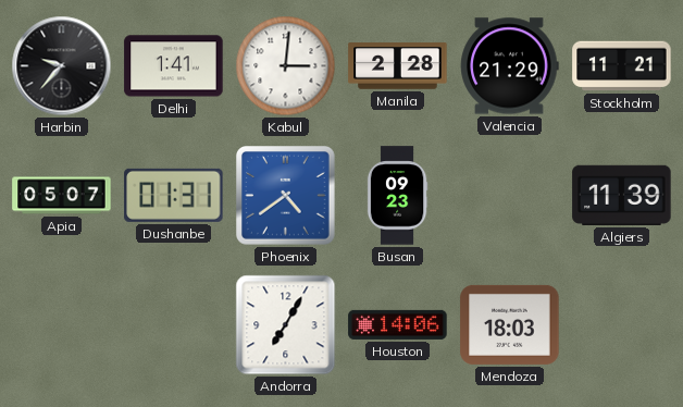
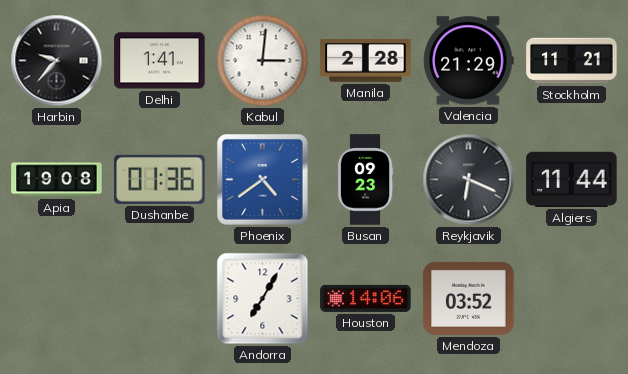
Apia: 05:07 -> 19:08
Dushanbe: 01:31 -> 01:36
Reykjavik: none -> 6:19
Algiers: 11:39 -> 11:44
Mendoza: 18:03 -> 03:52
